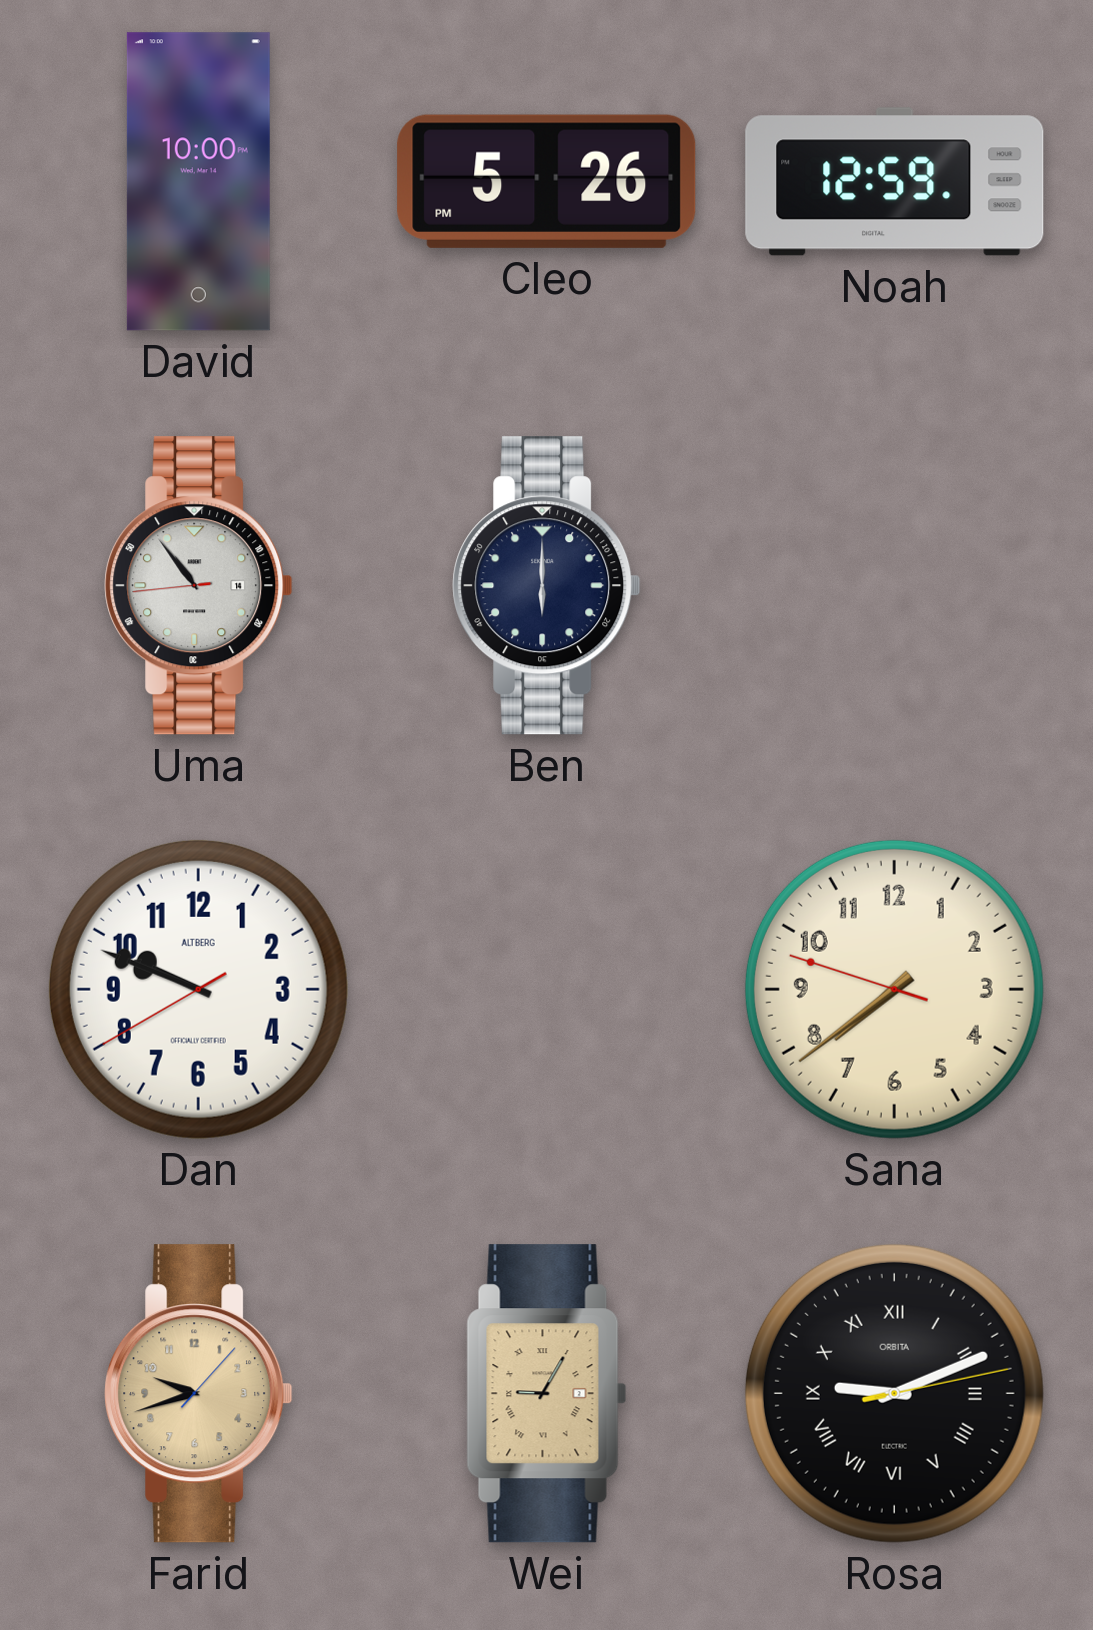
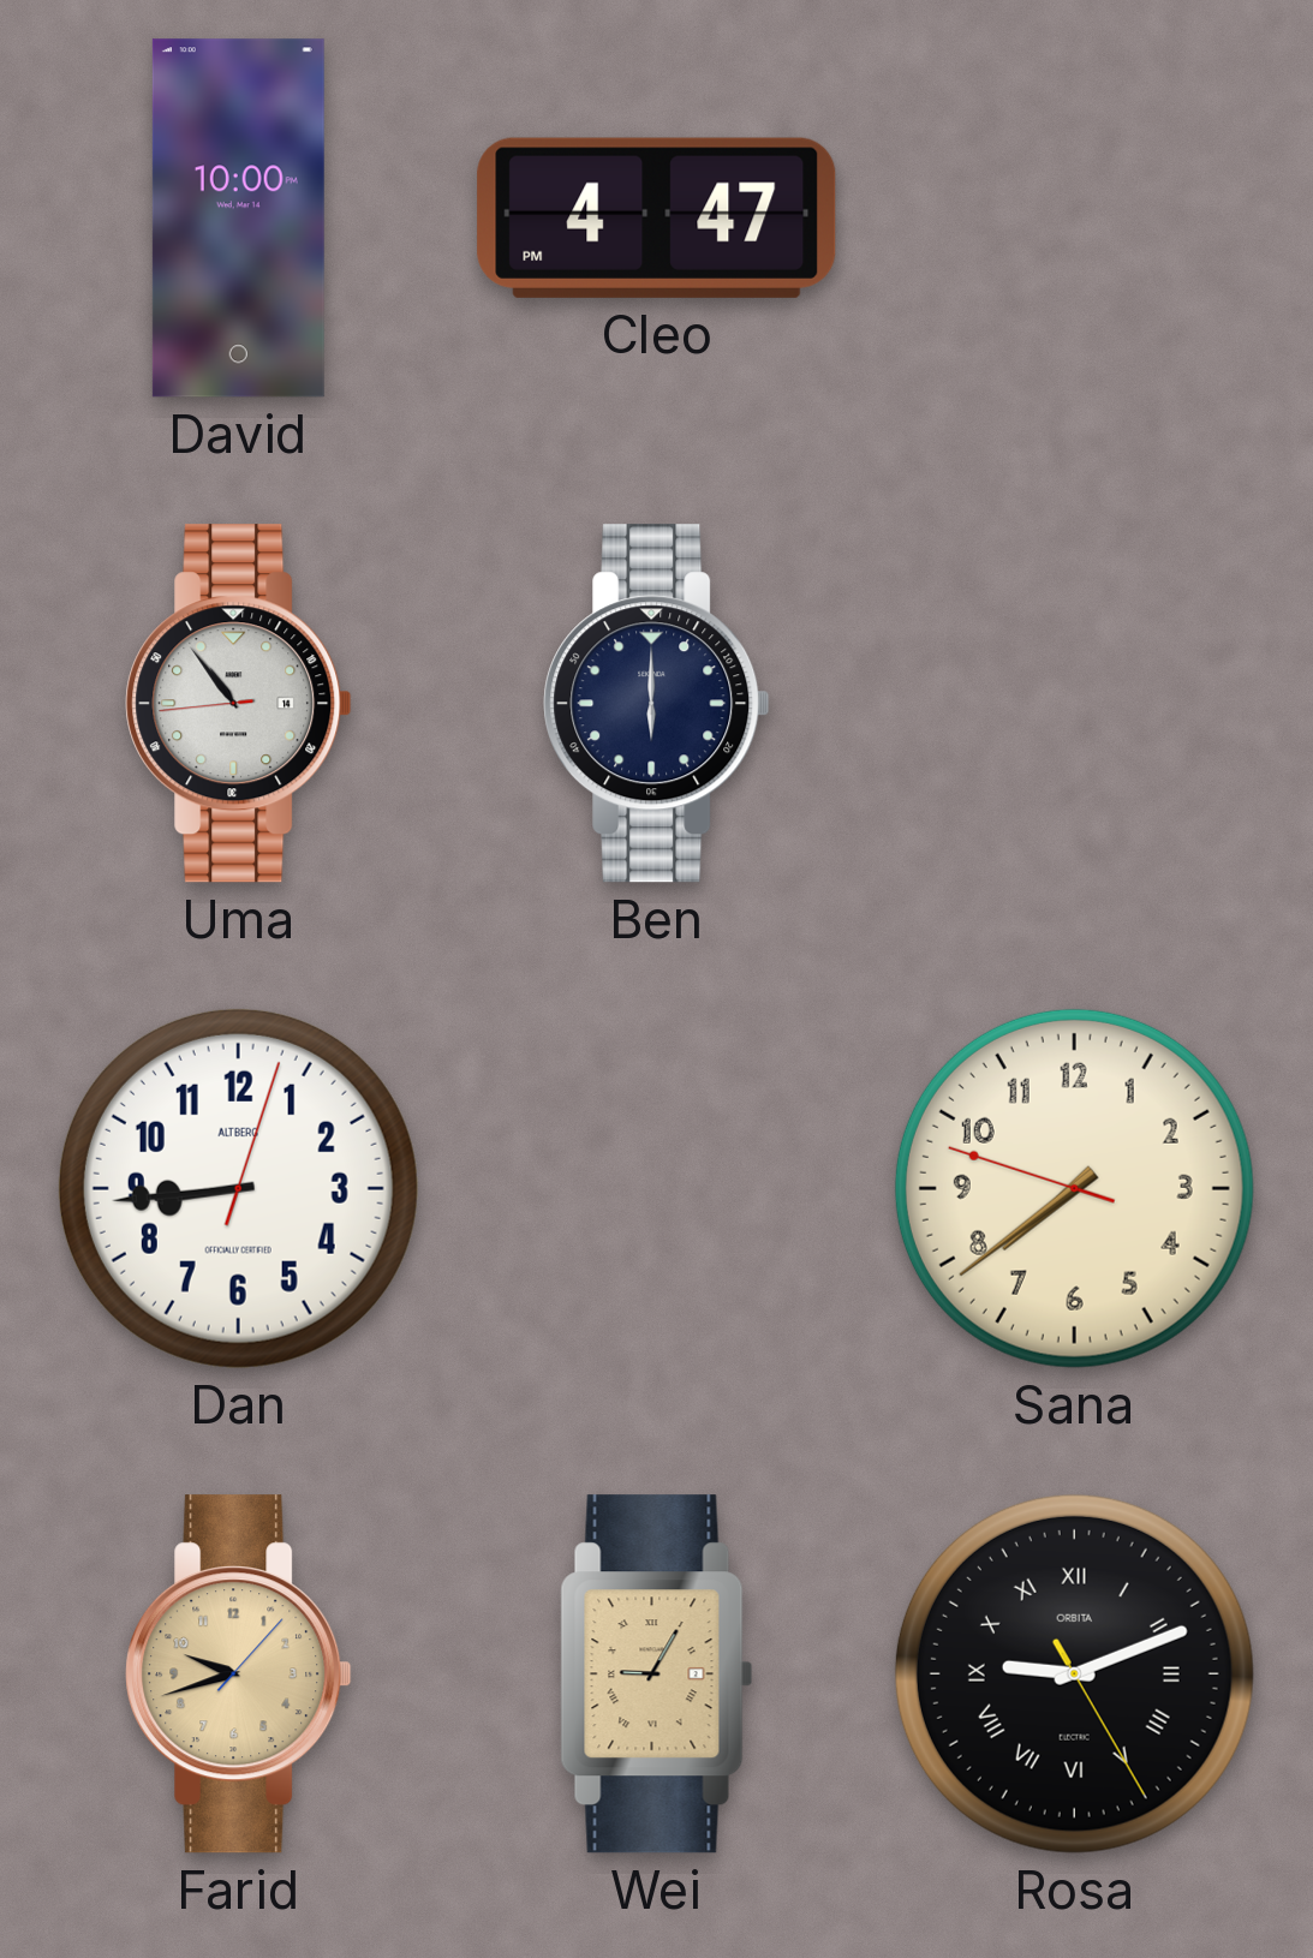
Cleo: 5:26 -> 4:47
Noah: 12:59 -> none
Dan: 9:48 -> 8:44
Rosa: 9:11:13 -> 9:11:25
